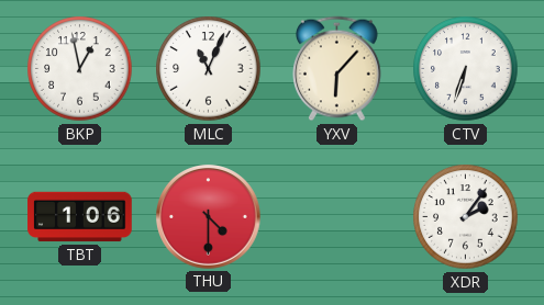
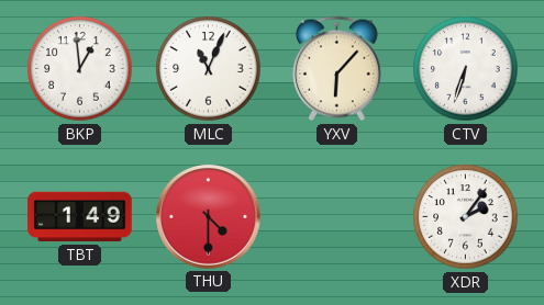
BKP: 12:58 -> 12:59
TBT: 1:06 -> 1:49
